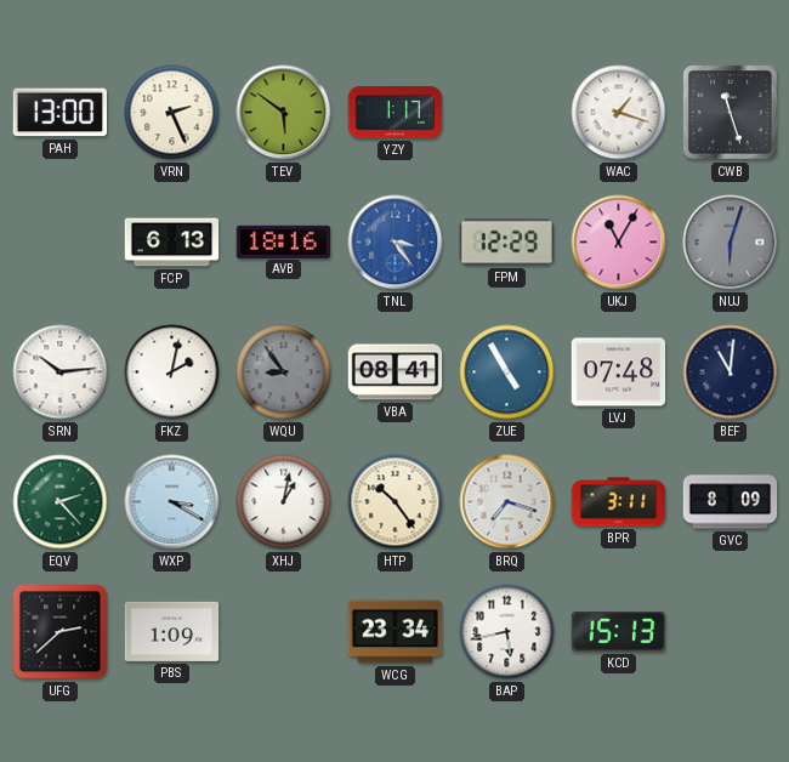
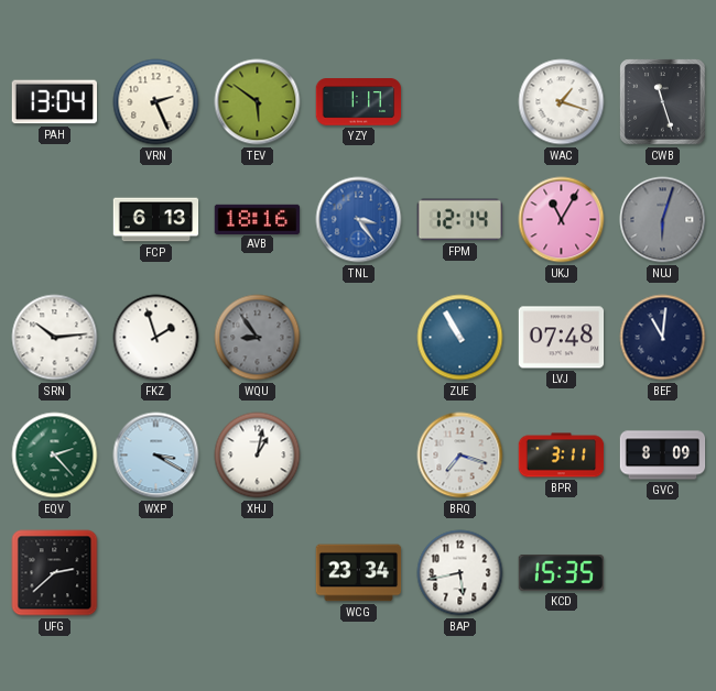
PAH: 13:00 -> 13:04
FPM: 12:29 -> 12:14
FKZ: 2:02 -> 1:57
VBA: 08:41 -> none
ZUE: 4:55 -> 10:55
HTP: 10:24 -> none
PBS: 1:09 -> none
KCD: 15:13 -> 15:35
